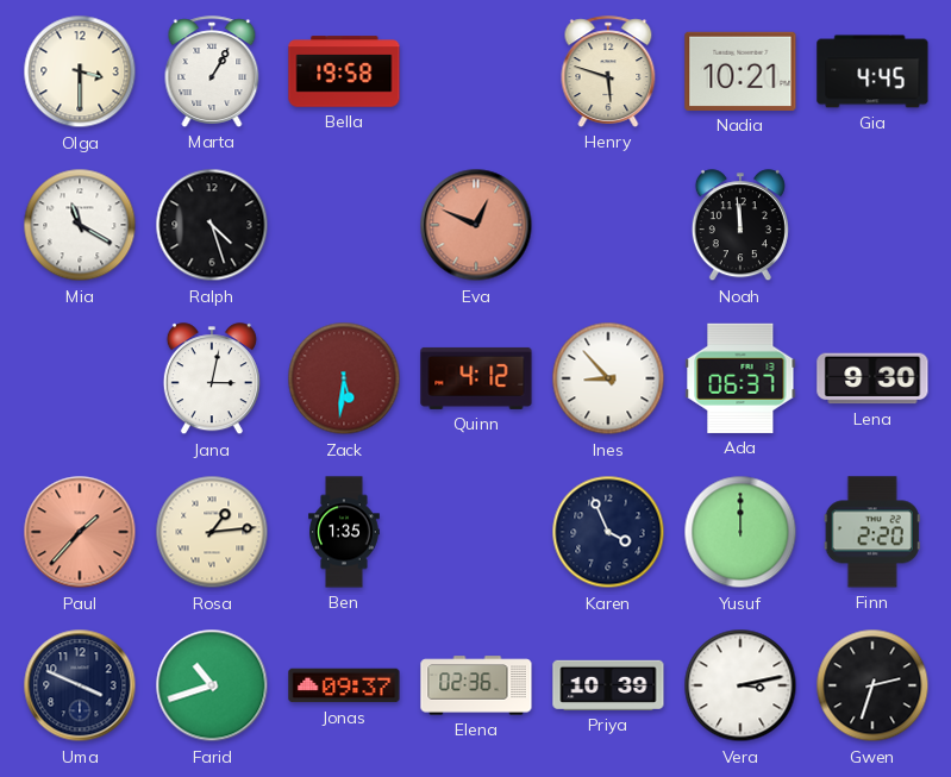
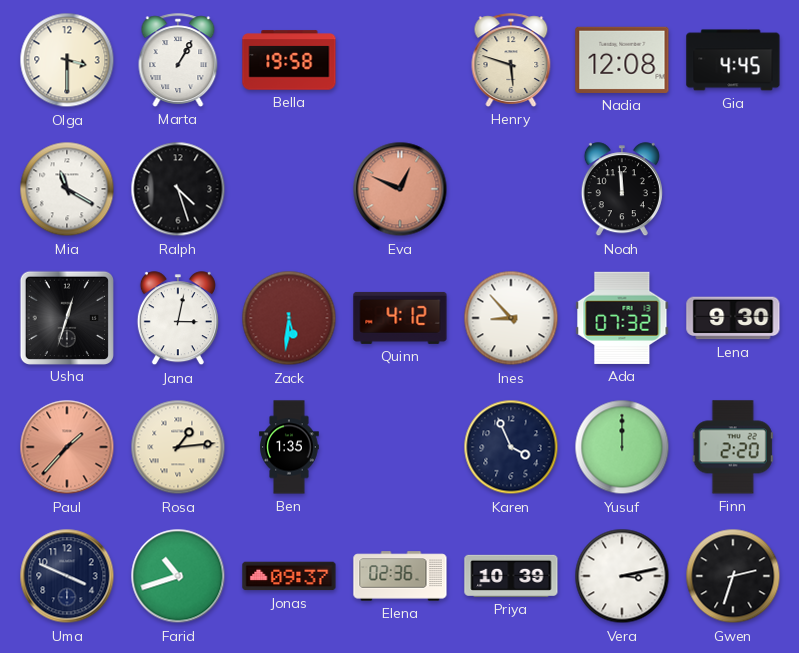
Nadia: 10:21 -> 12:08
Usha: none -> 12:33
Ada: 06:37 -> 07:32
